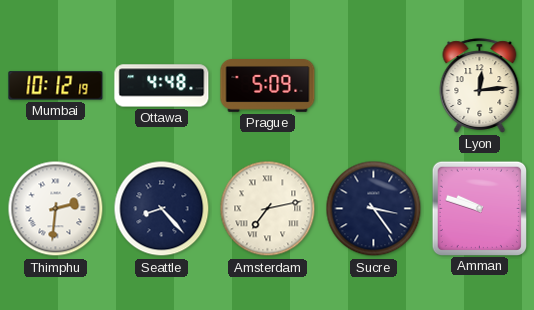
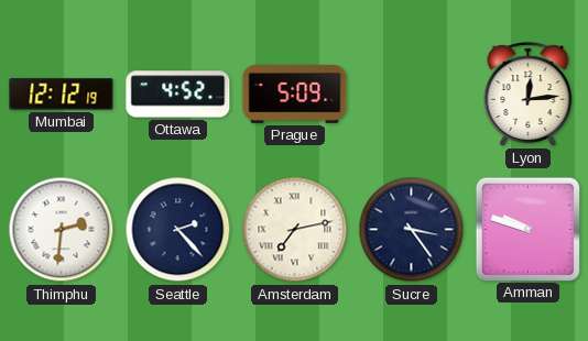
Mumbai: 10:12 -> 12:12
Ottawa: 4:48 -> 4:52
Seattle: 8:23 -> 2:23
